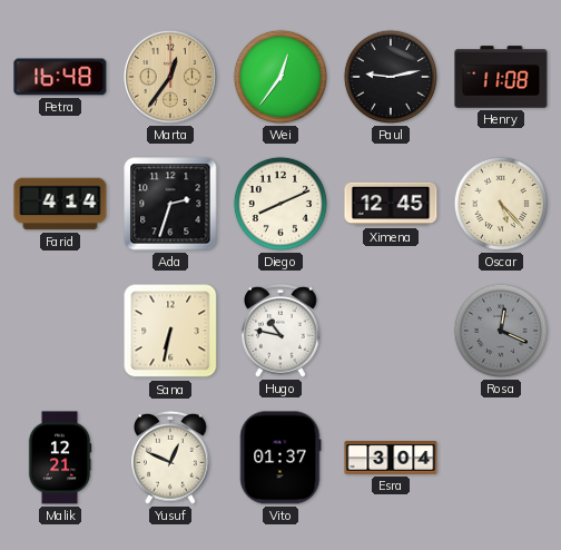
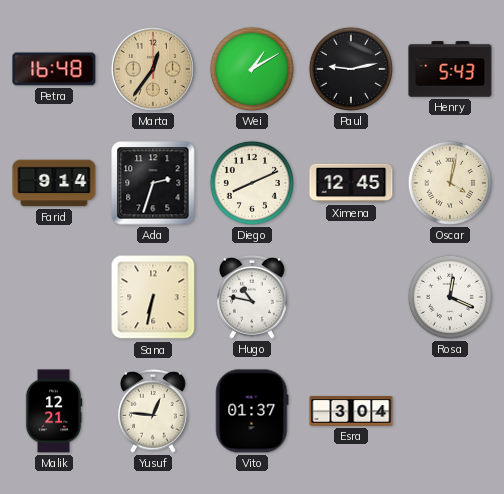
Wei: 12:36 -> 1:10
Henry: 11:08 -> 5:43
Farid: 4:14 -> 9:14
Oscar: 5:23 -> 4:02
Rosa dial: grey -> white
Yusuf: 12:49 -> 12:46
